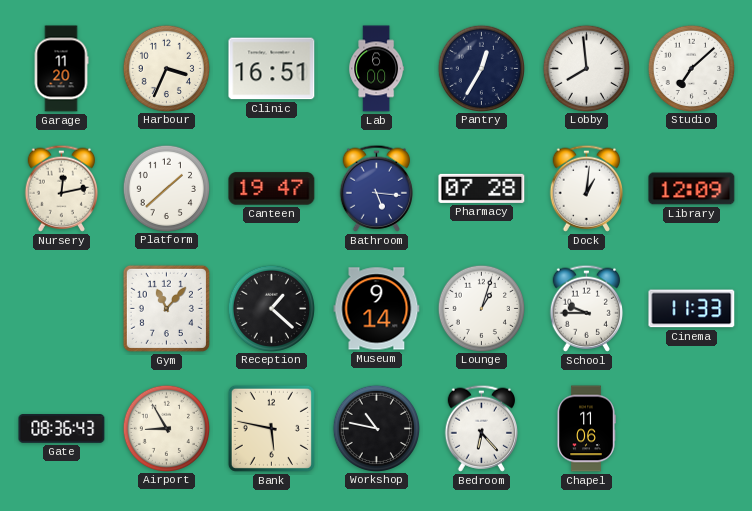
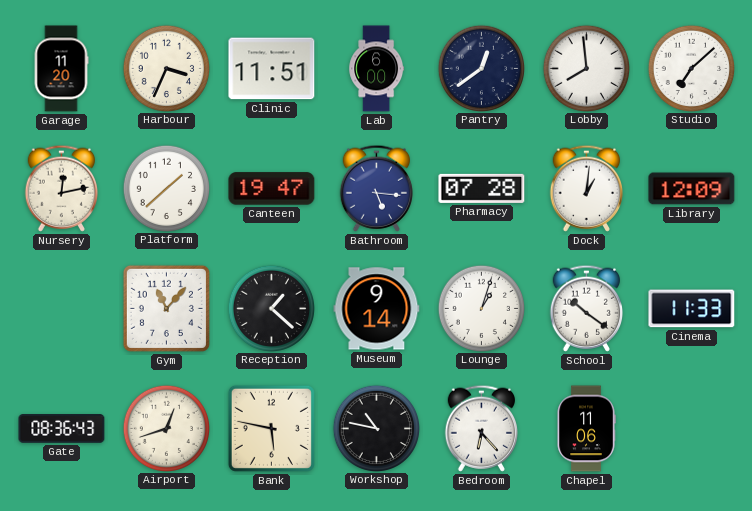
Clinic: 16:51 -> 11:51
Pantry: 12:35 -> 12:39
School: 9:45 -> 10:21
Airport: 8:55 -> 12:42
